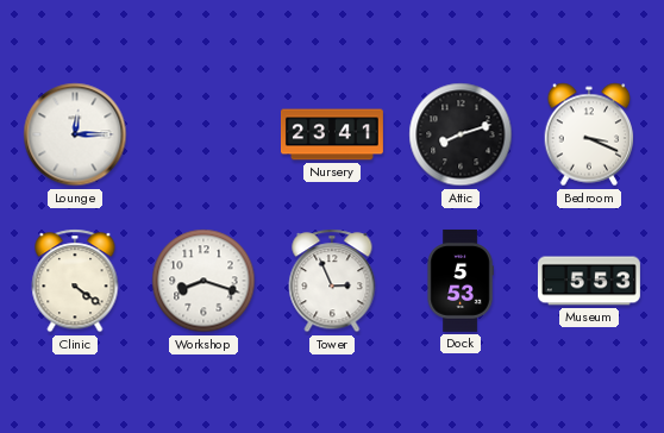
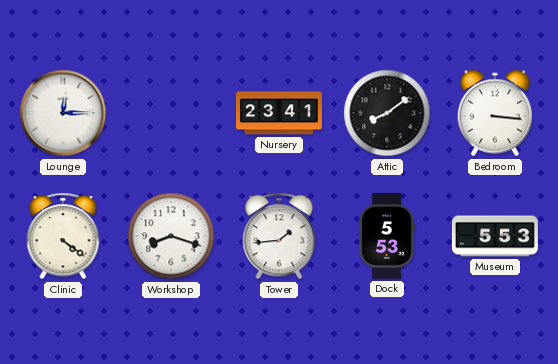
Attic: 8:12 -> 8:09
Bedroom: 3:19 -> 3:16
Tower: 2:56 -> 1:44
